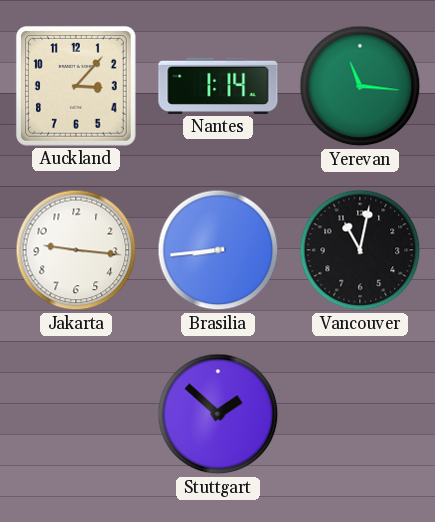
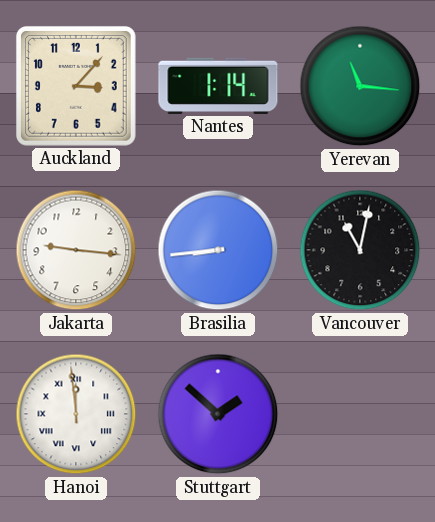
Hanoi: none -> 11:59
